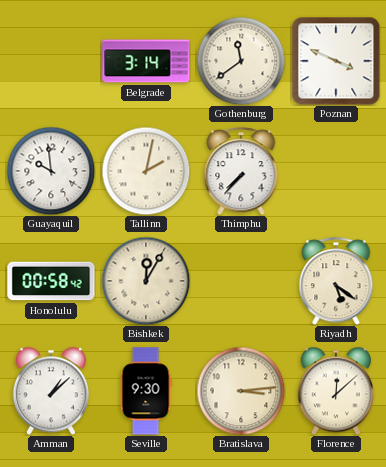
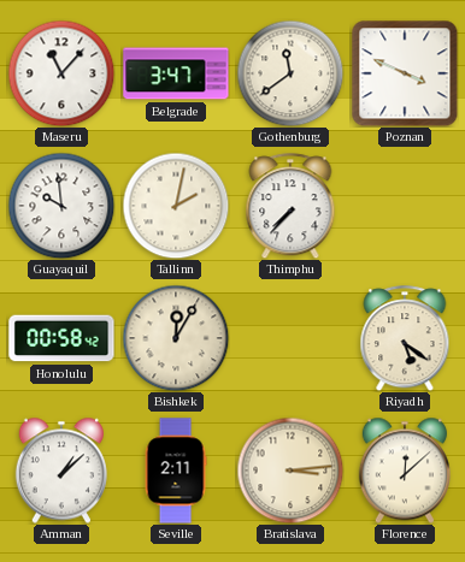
Maseru: none -> 11:07
Belgrade: 3:14 -> 3:47
Seville: 9:30 -> 2:11
